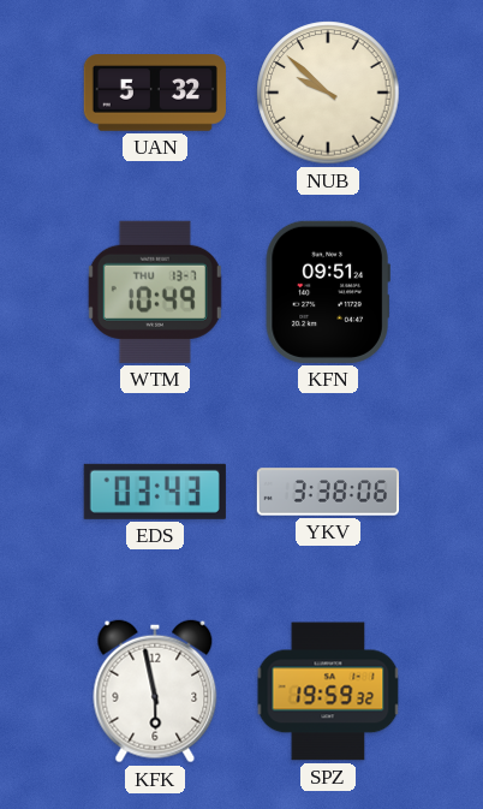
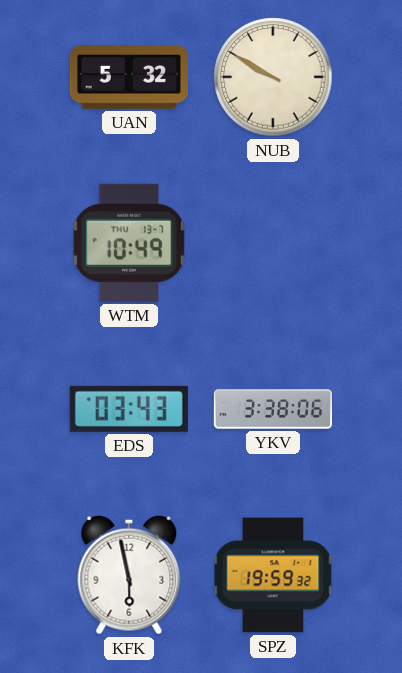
NUB: 9:52 -> 9:50
KFN: 09:51 -> none
